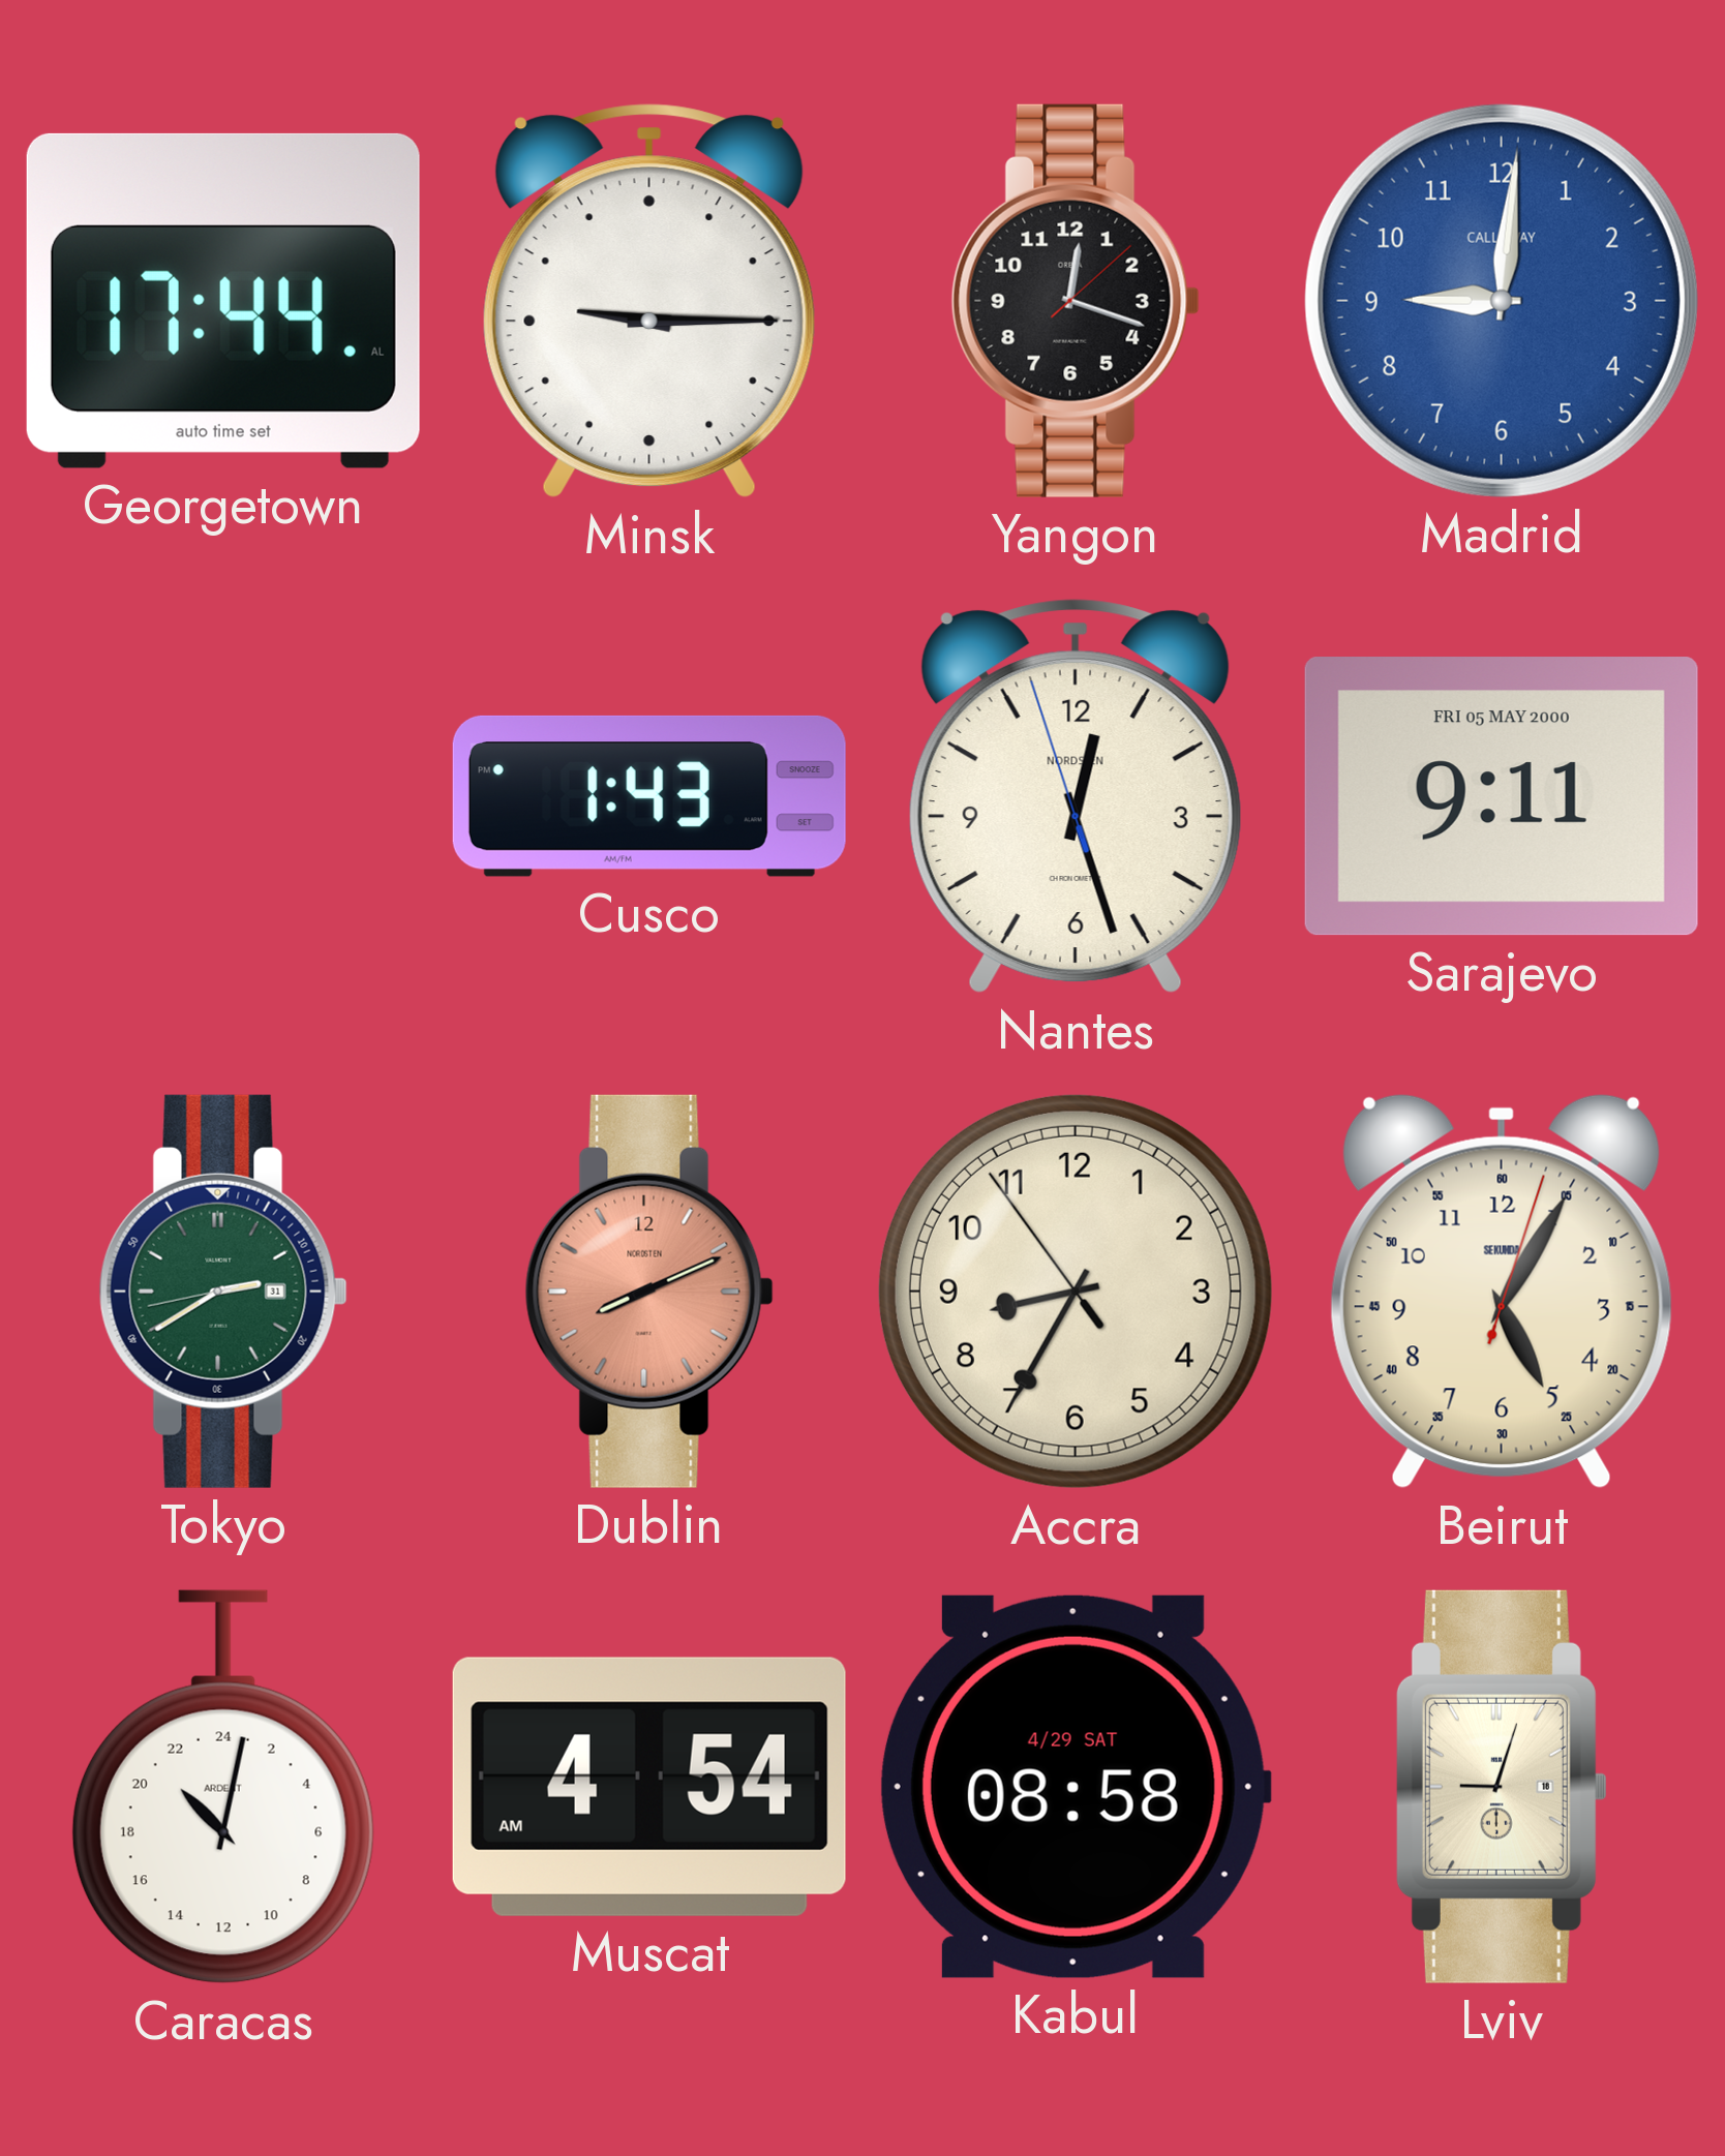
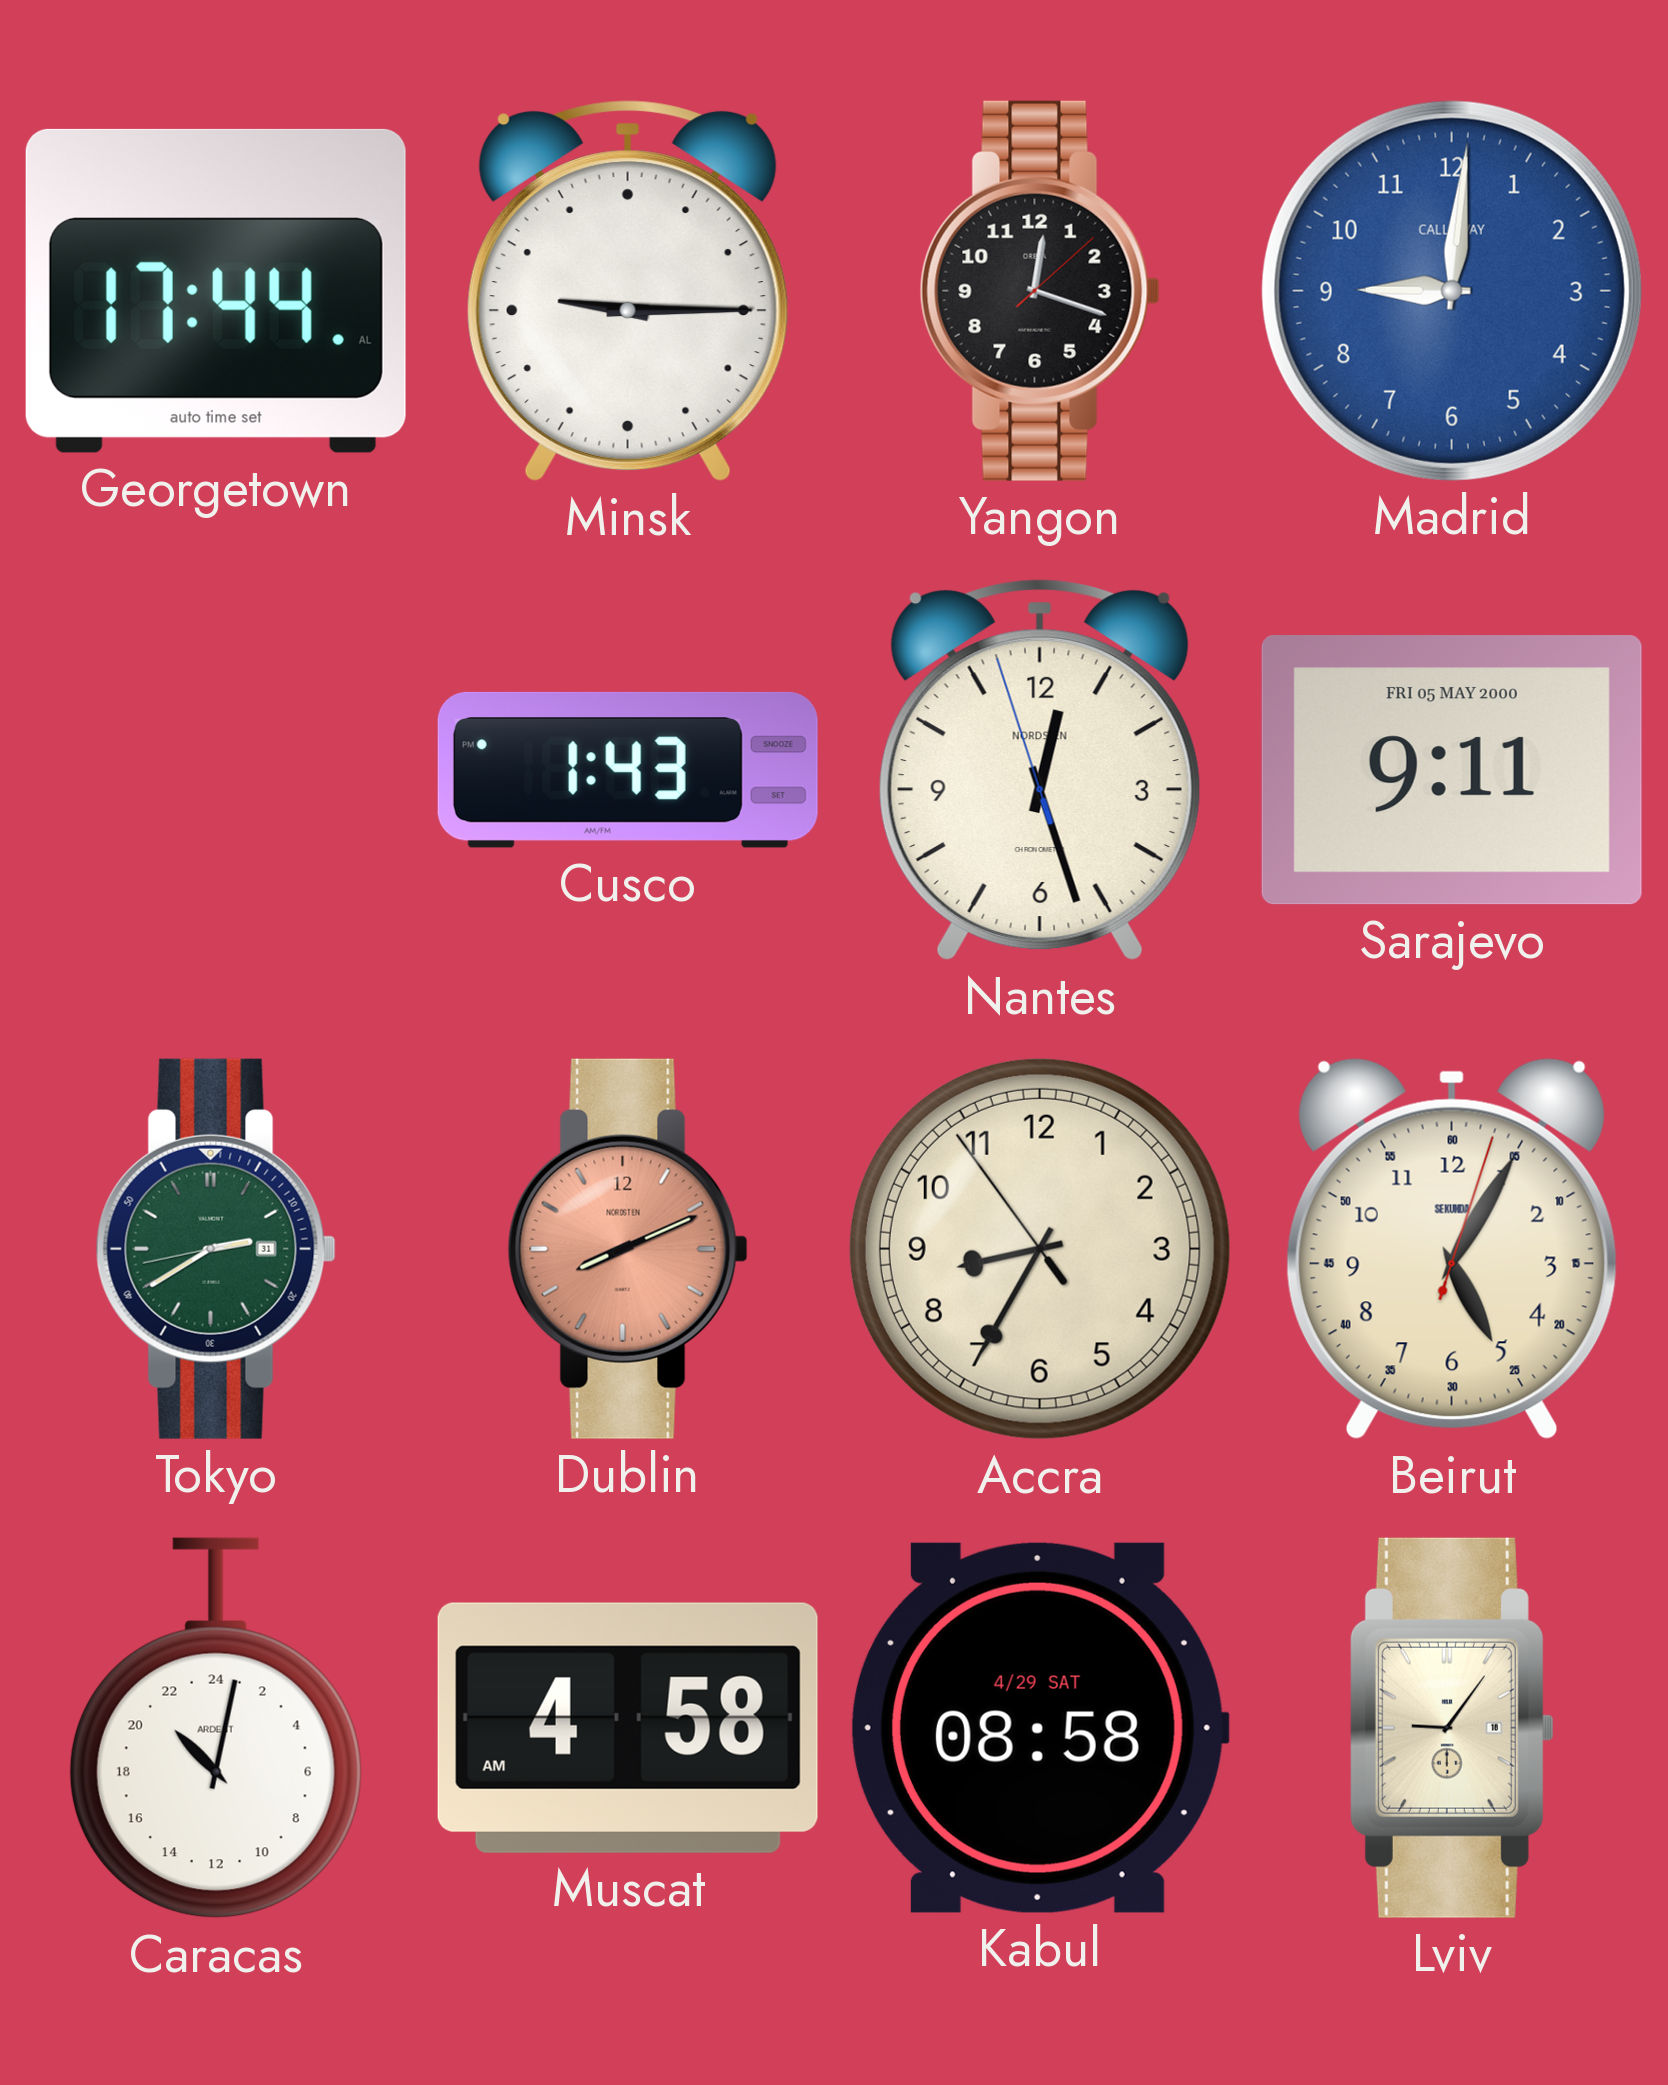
Muscat: 4:54 -> 4:58
Lviv: 9:03 -> 9:06
